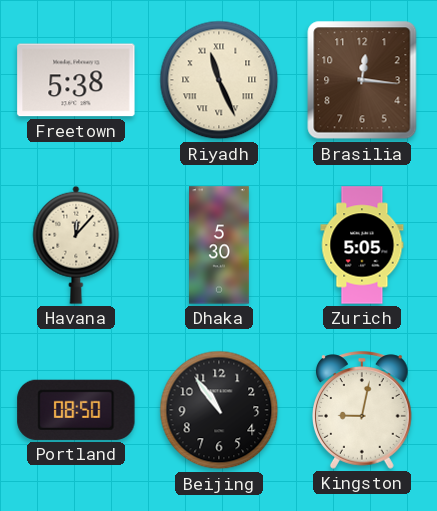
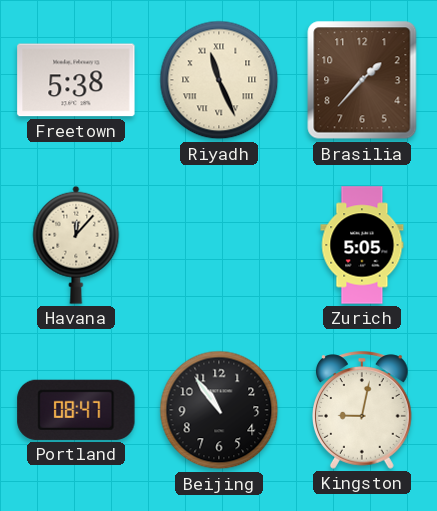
Brasilia: 12:16 -> 1:37
Dhaka: 5:30 -> none
Portland: 08:50 -> 08:47
